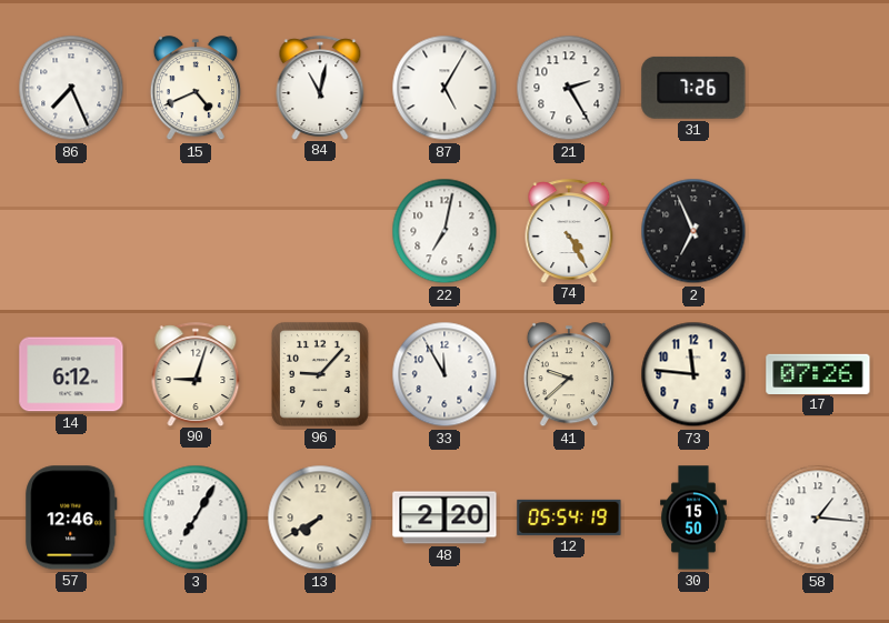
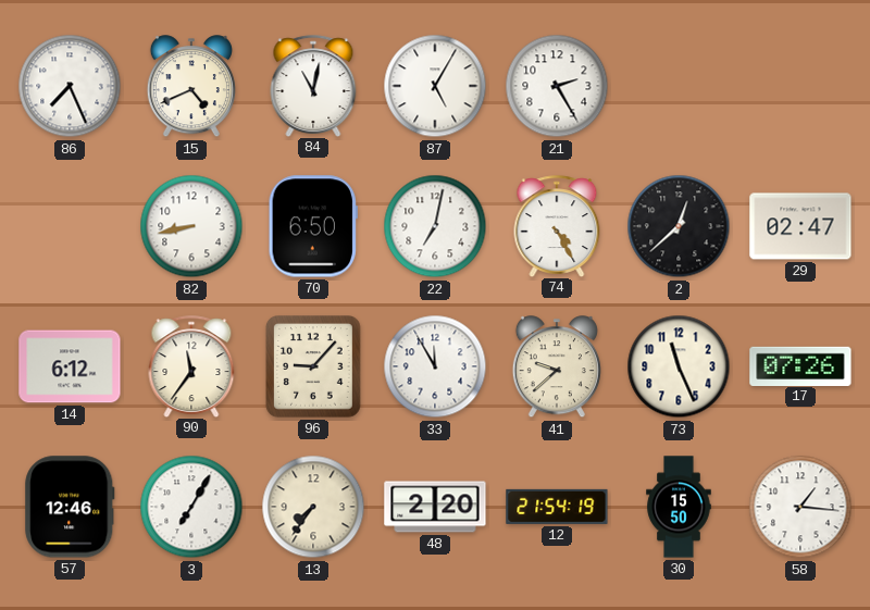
31: 7:26 -> none
82: none -> 8:43
70: none -> 6:50
2: 6:56 -> 12:38
29: none -> 02:47
90: 9:03 -> 11:36
73: 11:46 -> 11:26
13: 7:40 -> 7:36
12: 05:54 -> 21:54
